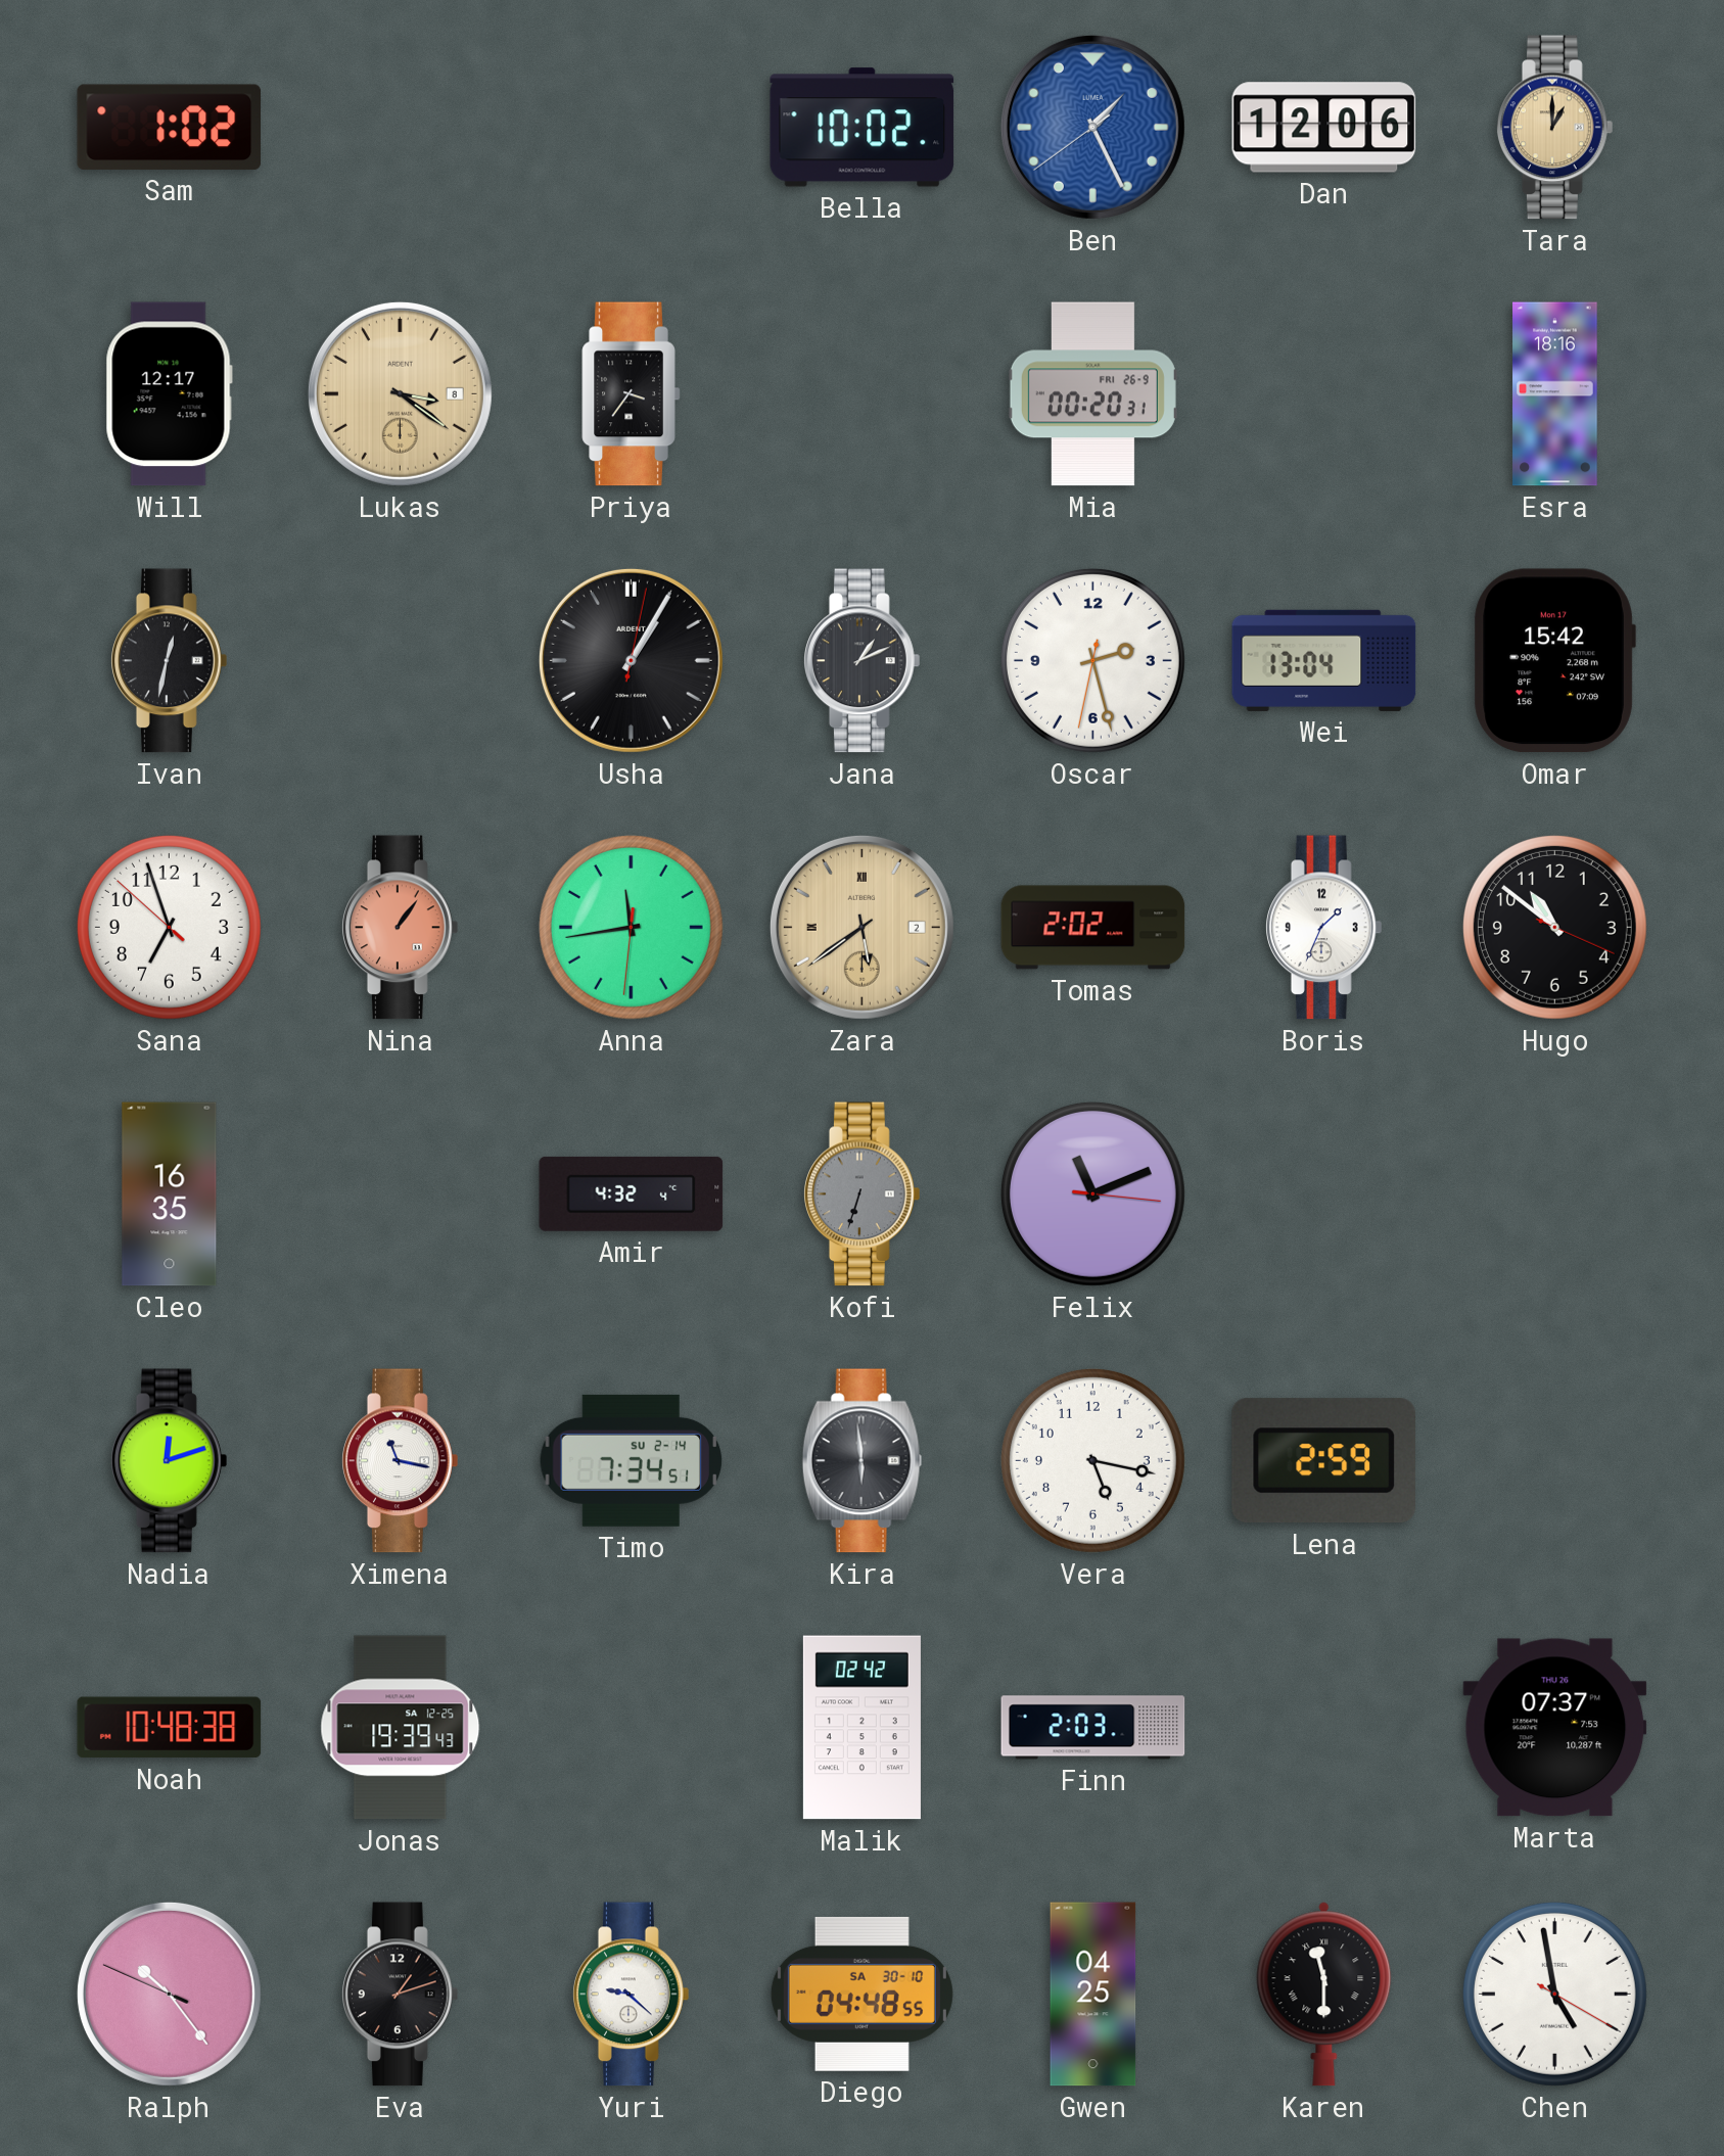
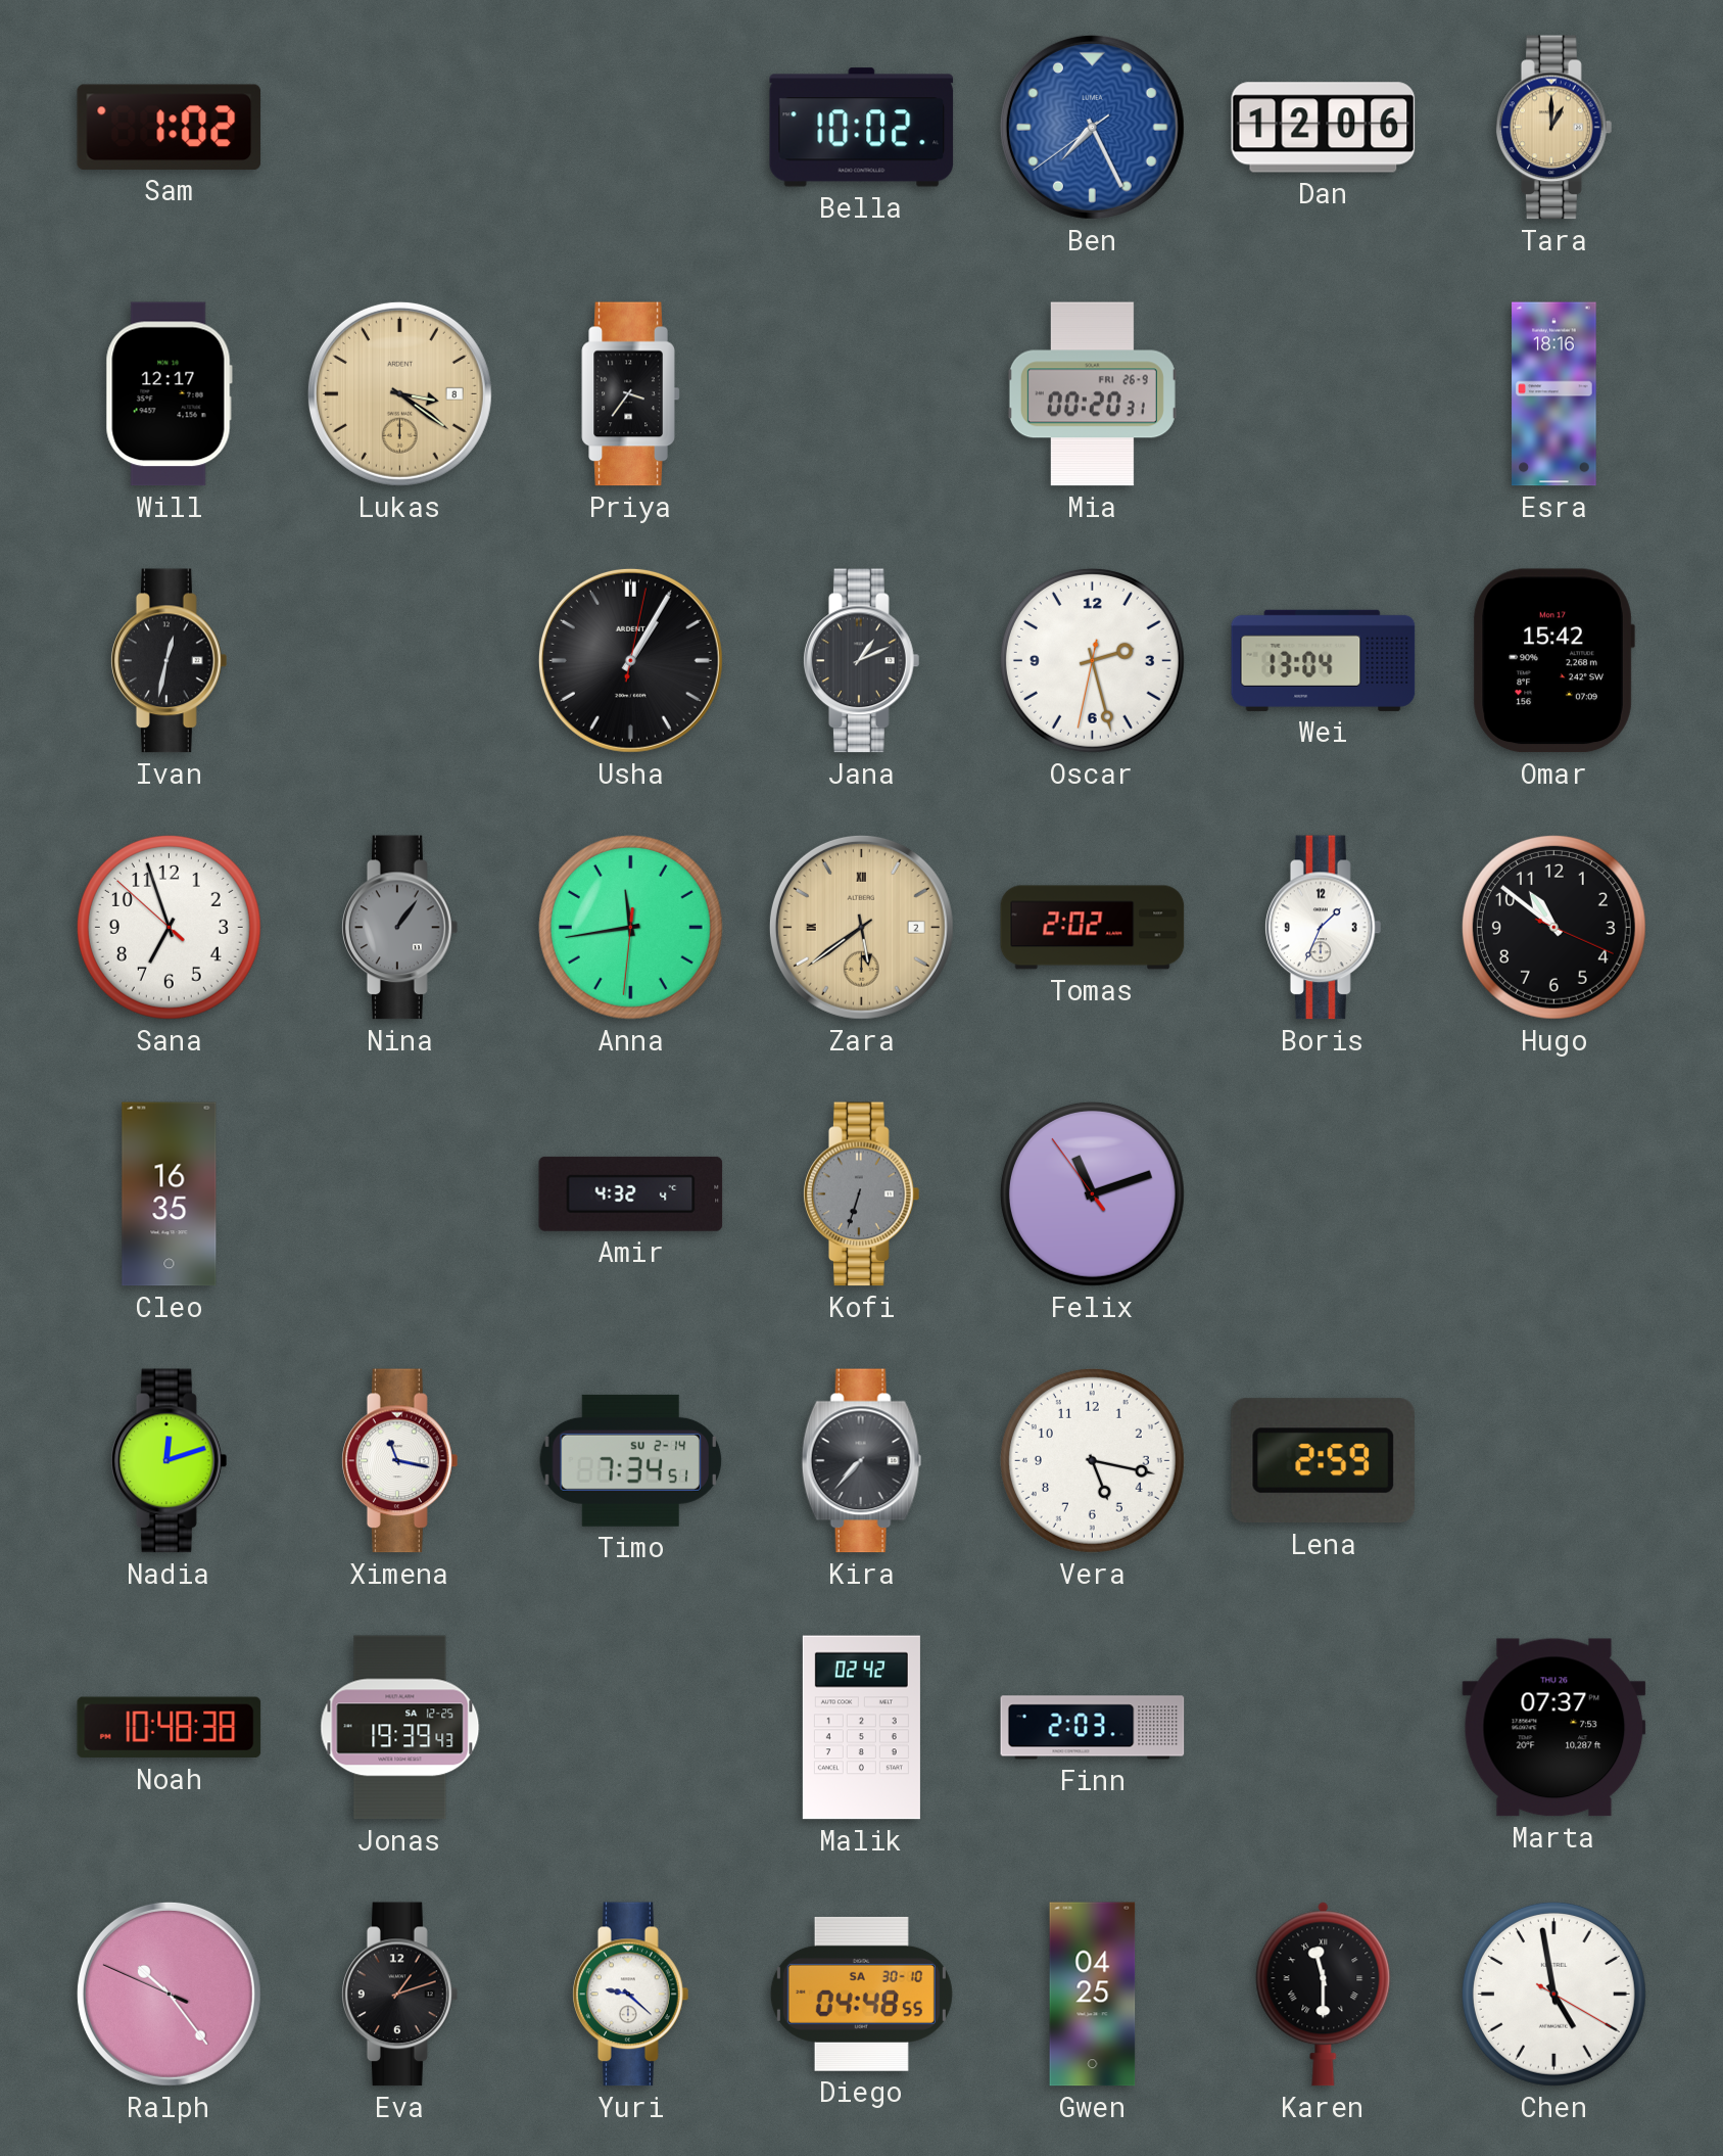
Ben: 1:25 -> 7:25
Nina dial: salmon -> grey
Felix: 11:11:16 -> 11:11:54
Kira: 5:59 -> 7:37
